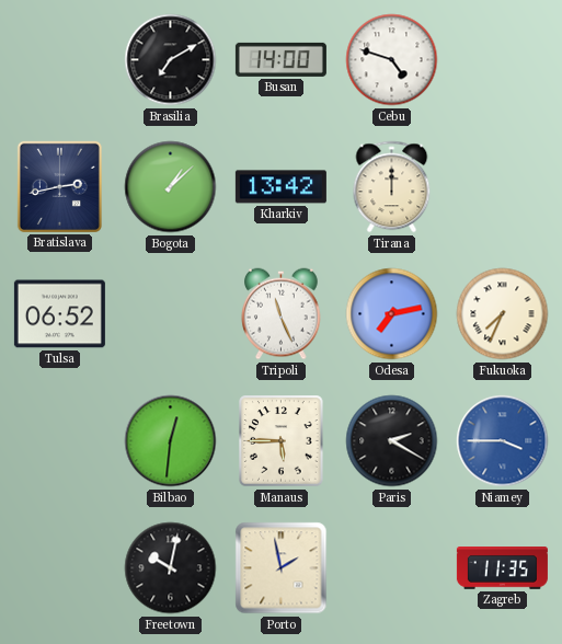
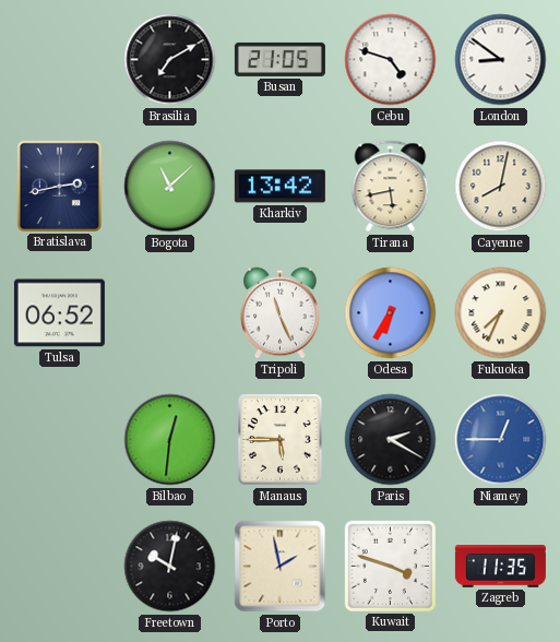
Busan: 14:00 -> 21:05
London: none -> 8:51
Bogota: 1:08 -> 11:08
Tirana: 12:00 -> 5:43
Cayenne: none -> 8:02
Odesa: 7:13 -> 6:35
Niamey: 3:45 -> 12:45
Kuwait: none -> 3:48
